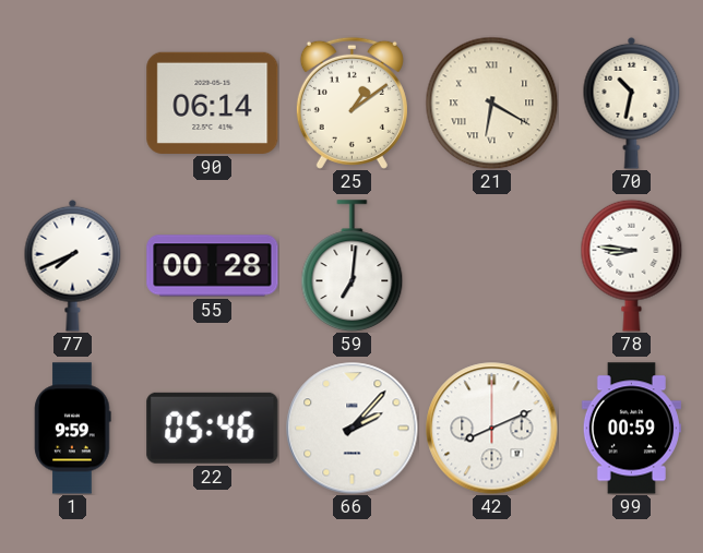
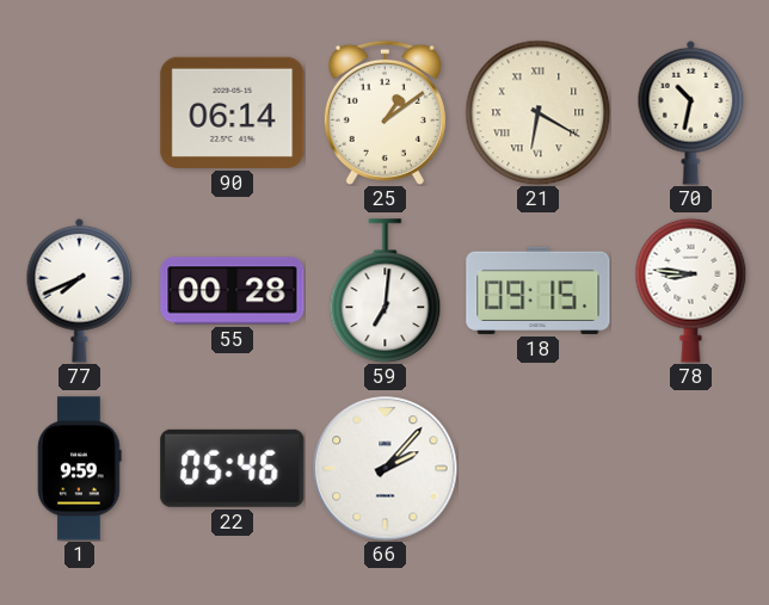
18: none -> 09:15
42: 8:11 -> none
99: 00:59 -> none
